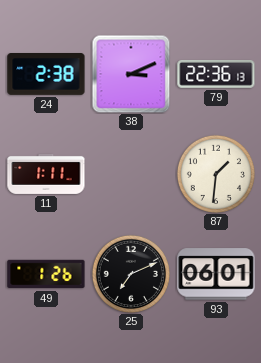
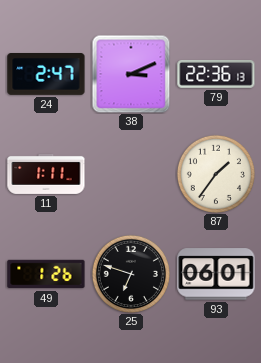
24: 2:38 -> 2:47
87: 1:31 -> 1:36
25: 7:11 -> 6:48
